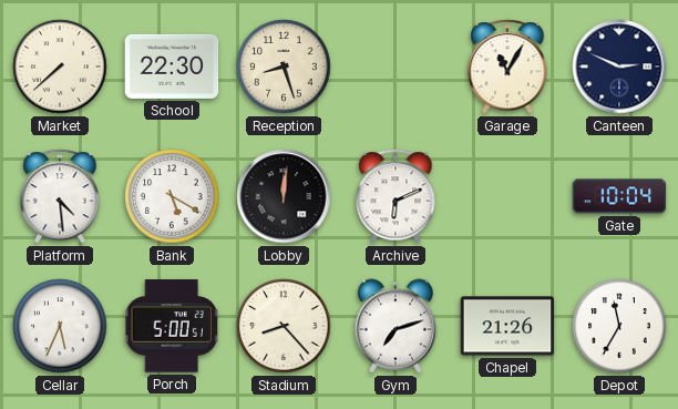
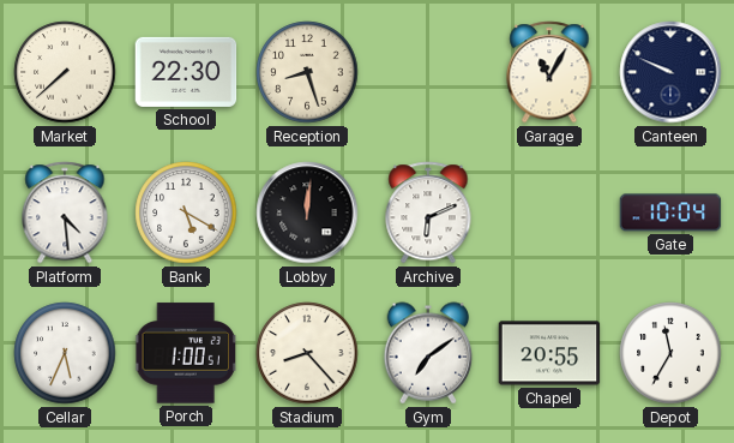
Canteen: 2:49 -> 9:49
Porch: 5:00 -> 1:00
Gym: 7:12 -> 7:09
Chapel: 21:26 -> 20:55
